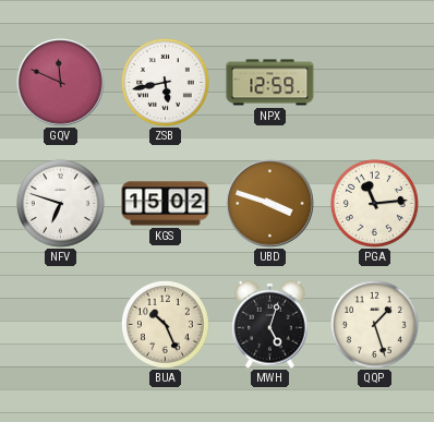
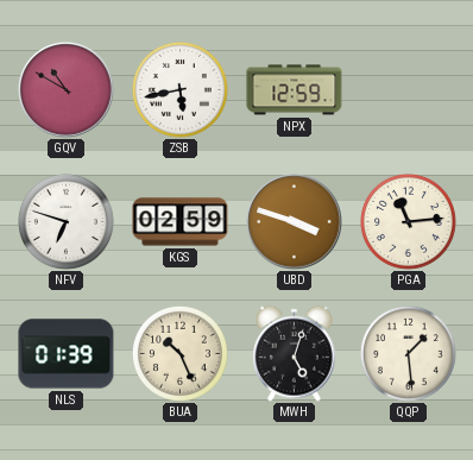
GQV: 11:49 -> 10:50
KGS: 15:02 -> 02:59
NLS: none -> 01:39
QQP: 1:27 -> 1:29
